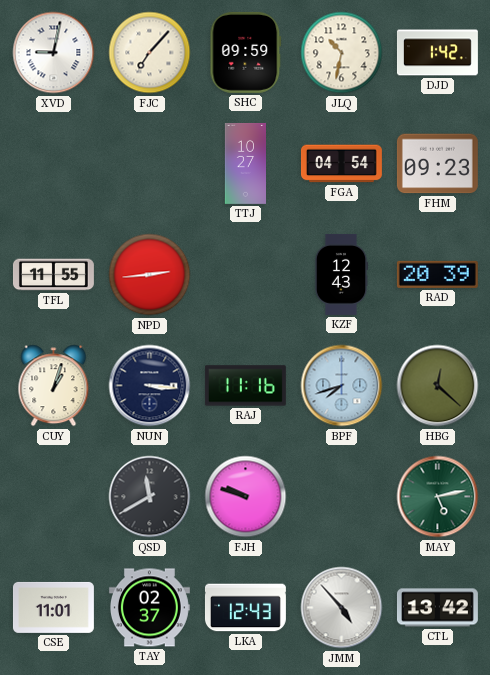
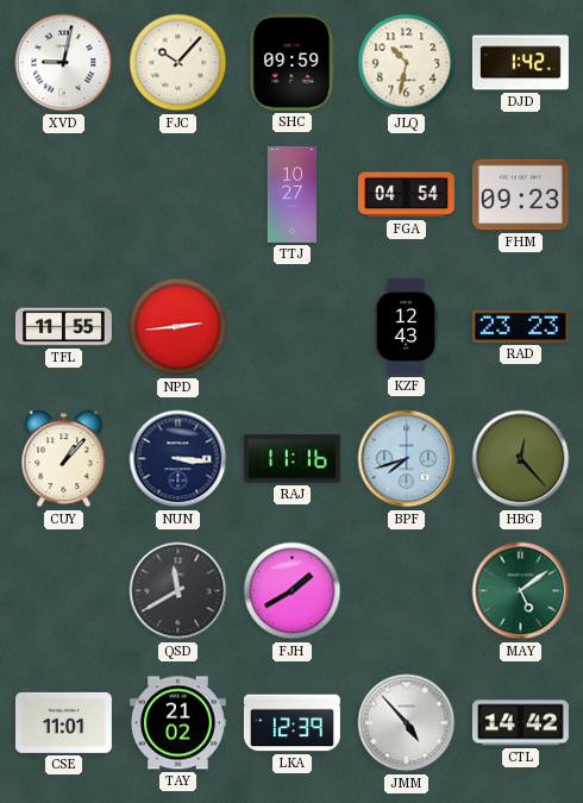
FJC: 7:07 -> 10:07
RAD: 20:39 -> 23:23
CUY: 1:03 -> 1:07
HBG: 12:22 -> 12:23
FJH: 9:48 -> 1:40
MAY: 5:13 -> 5:09
TAY: 02:37 -> 21:02
LKA: 12:43 -> 12:39
CTL: 13:42 -> 14:42
